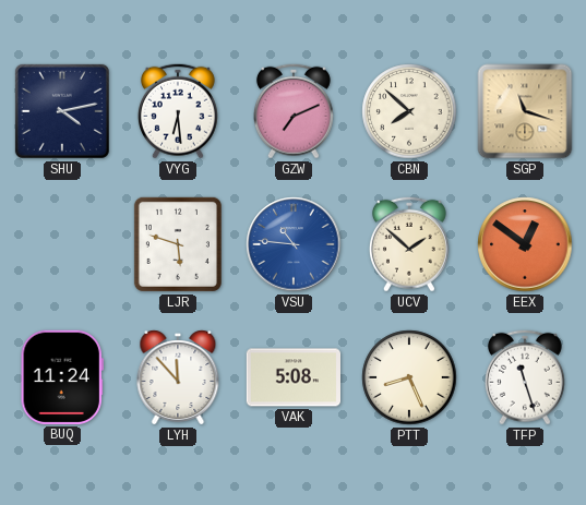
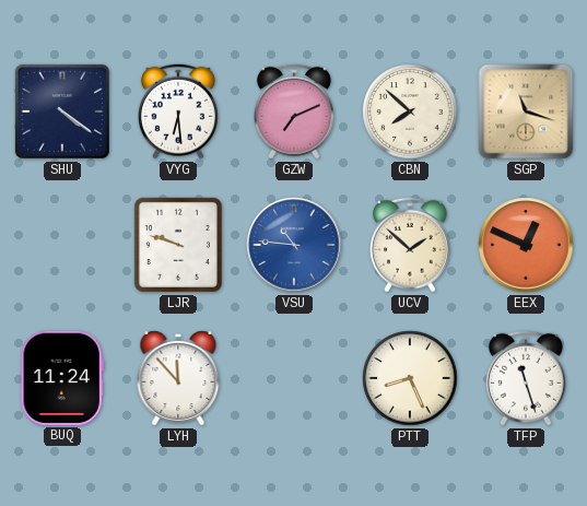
SHU: 4:13 -> 4:21
LJR: 5:48 -> 9:48
EEX: 12:51 -> 12:49
VAK: 5:08 -> none
